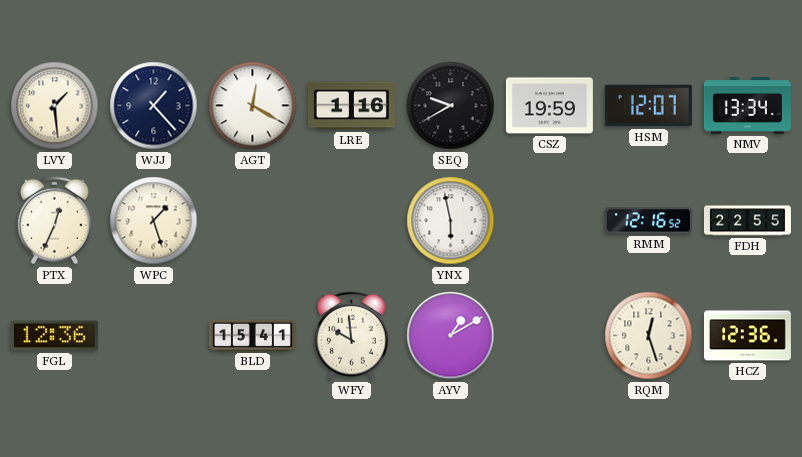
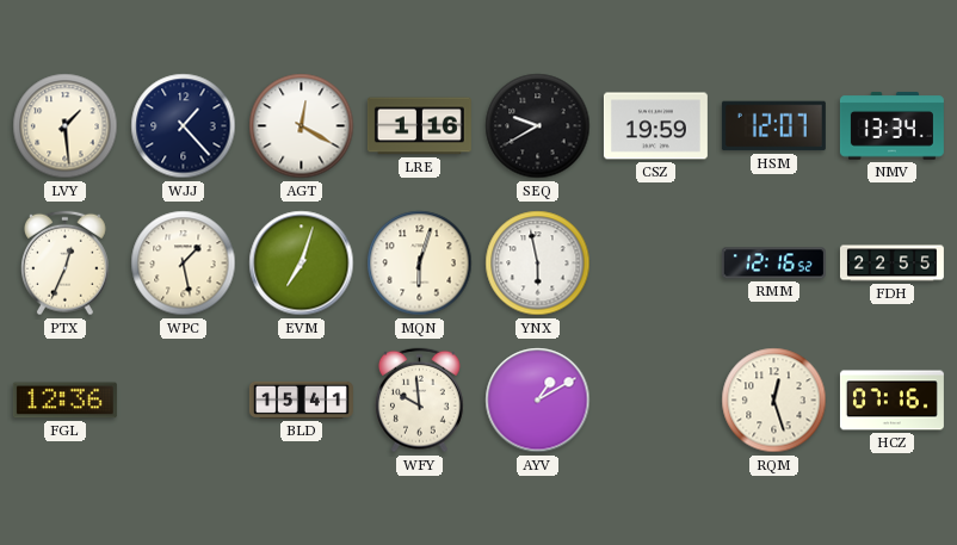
WPC: 1:27 -> 1:28
EVM: none -> 7:03
MQN: none -> 6:03
HCZ: 12:36 -> 07:16
